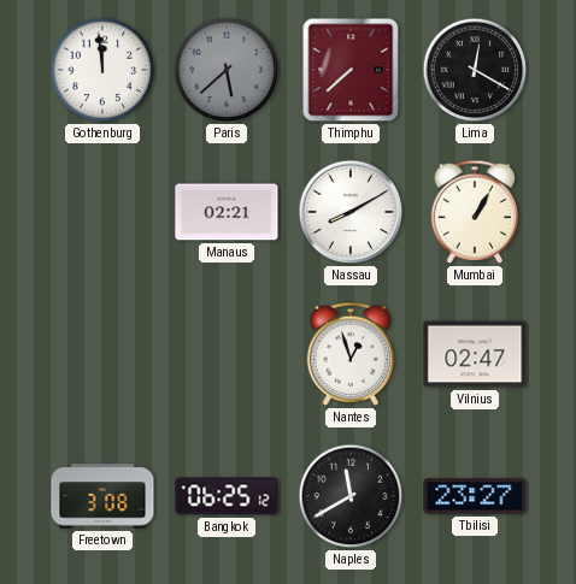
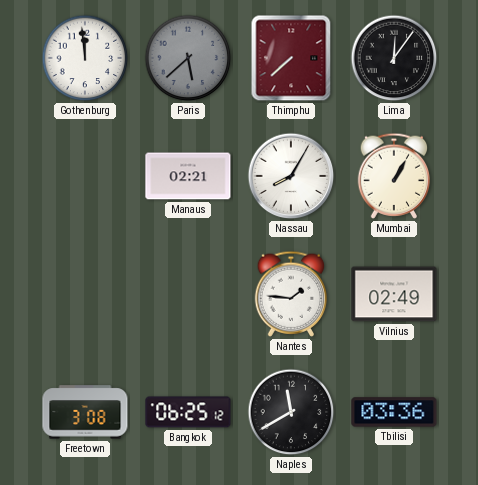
Lima: 12:20 -> 12:06
Nassau: 8:10 -> 8:05
Nantes: 12:57 -> 1:46
Vilnius: 02:47 -> 02:49
Tbilisi: 23:27 -> 03:36
